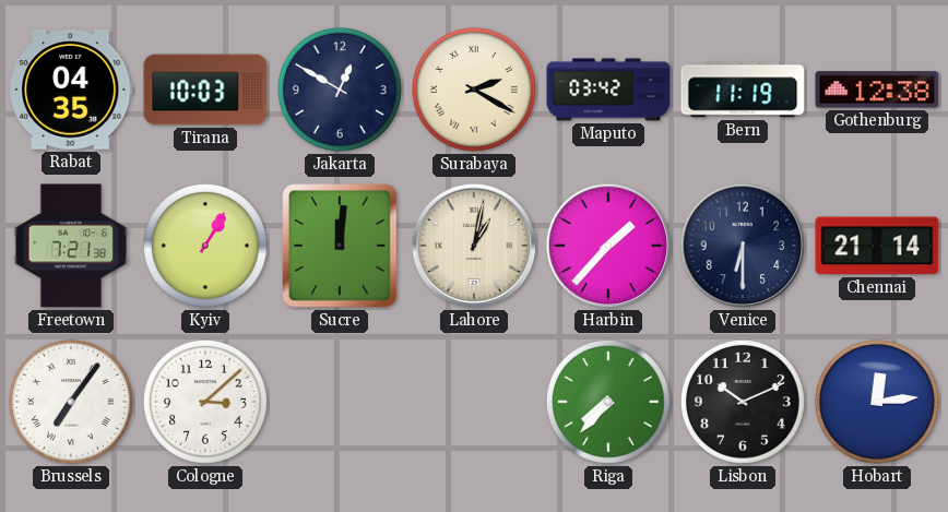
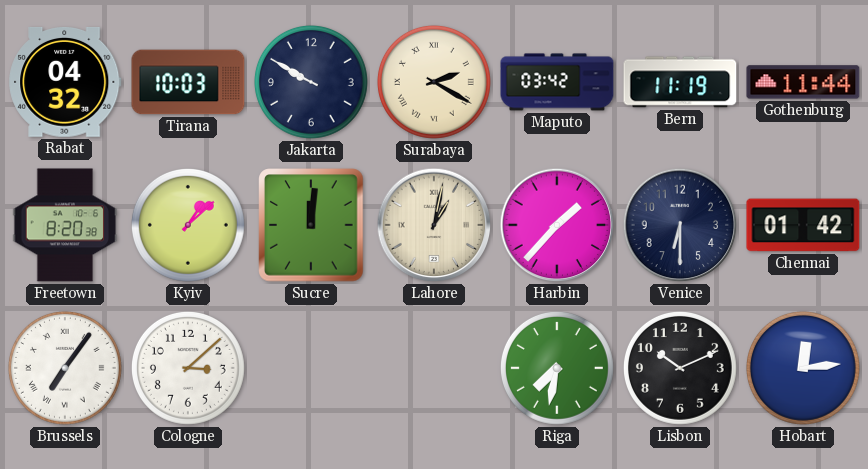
Rabat: 04:35 -> 04:32
Jakarta: 12:50 -> 9:50
Gothenburg: 12:38 -> 11:44
Freetown: 7:21 -> 8:20
Kyiv: 1:05 -> 1:08
Chennai: 21:14 -> 01:42
Riga: 7:37 -> 7:32
